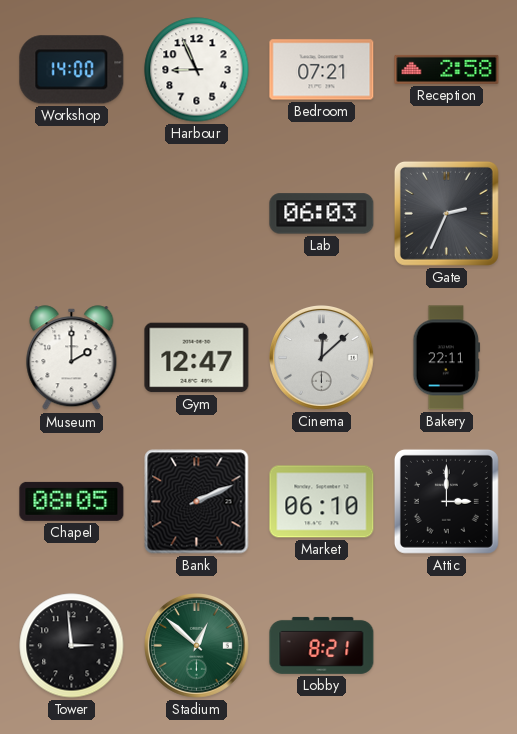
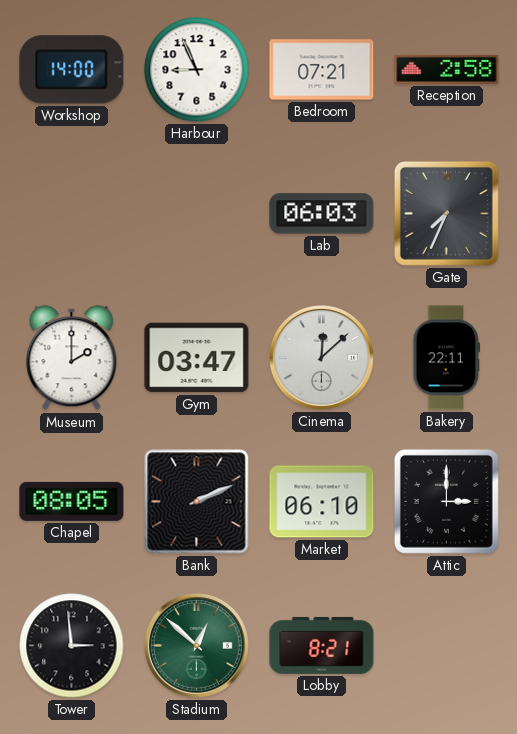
Gate: 2:34 -> 7:34
Gym: 12:47 -> 03:47
